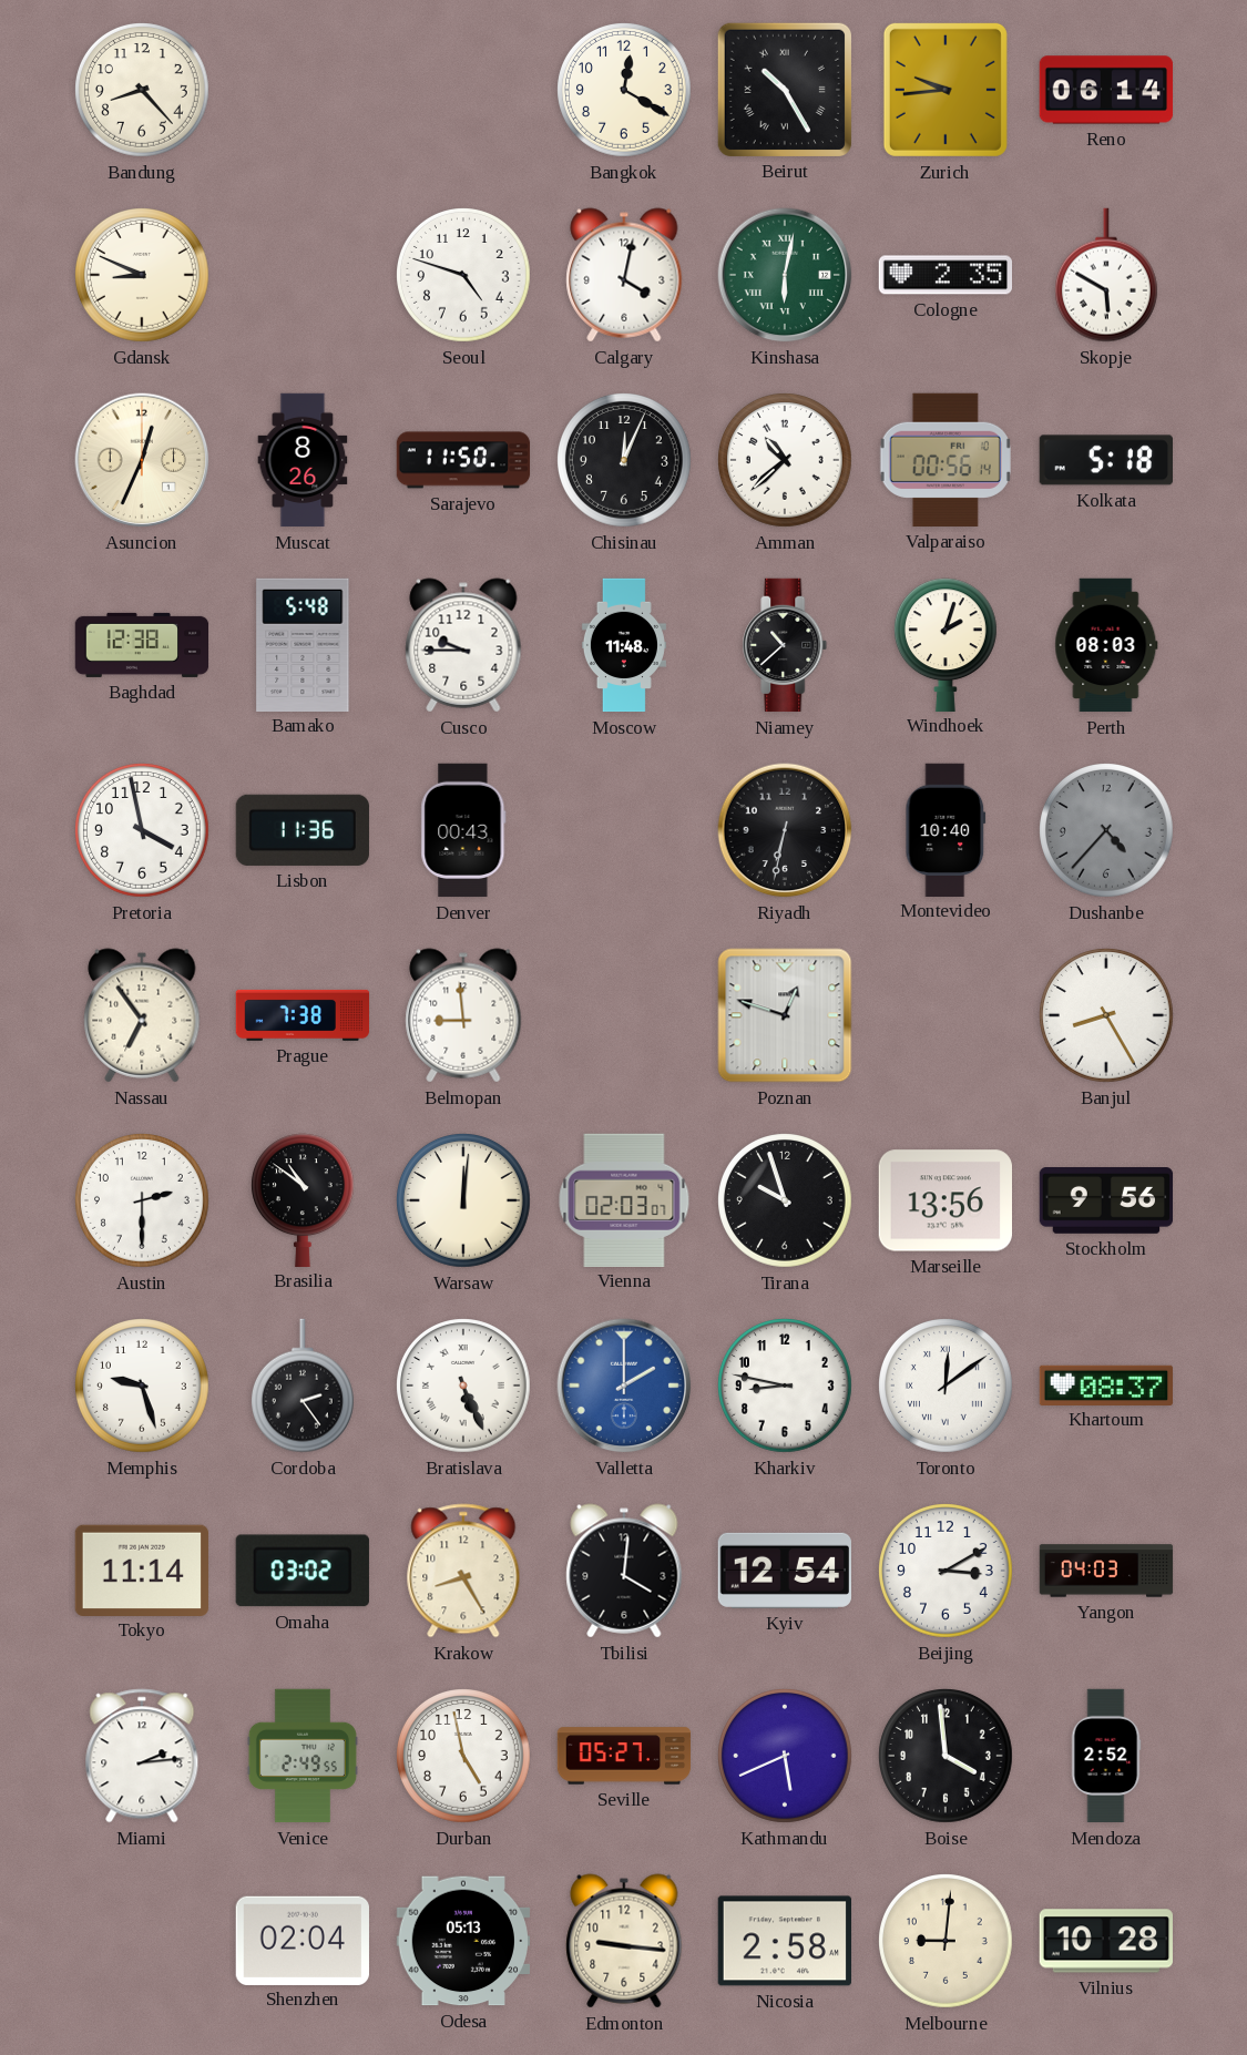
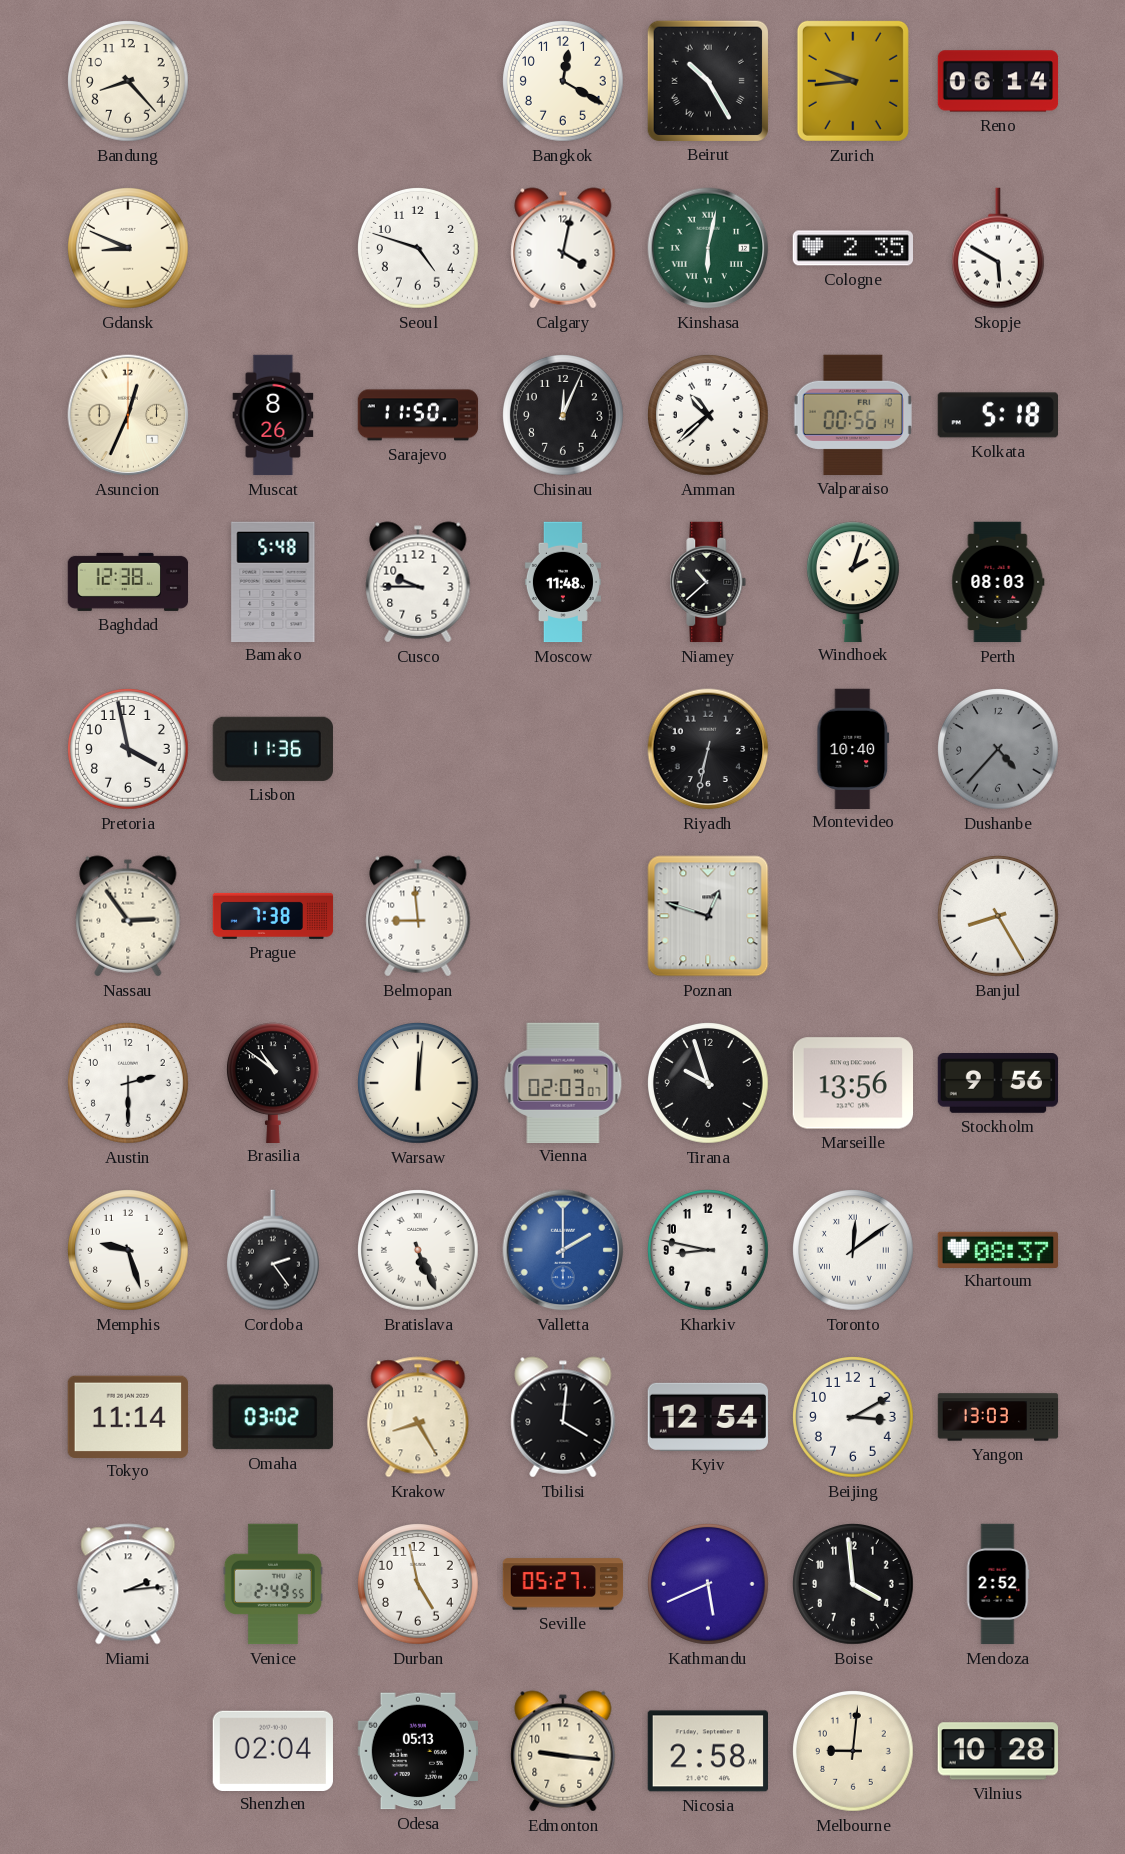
Denver: 00:43 -> none
Nassau: 6:54 -> 2:54
Yangon: 04:03 -> 13:03
